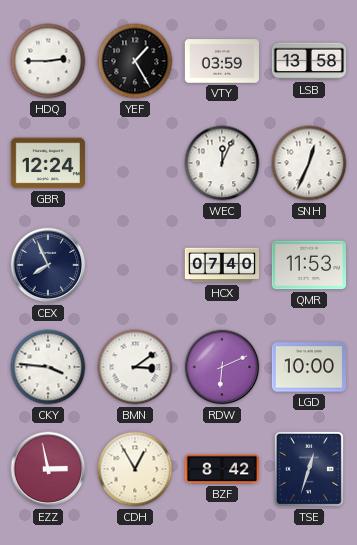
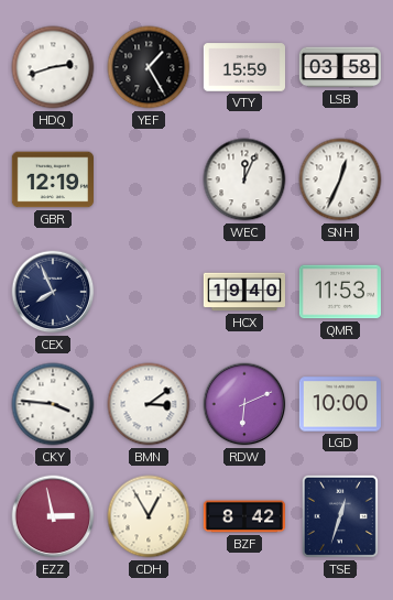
HDQ: 2:45 -> 2:42
VTY: 03:59 -> 15:59
LSB: 13:58 -> 03:58
GBR: 12:24 -> 12:19
HCX: 07:40 -> 19:40
